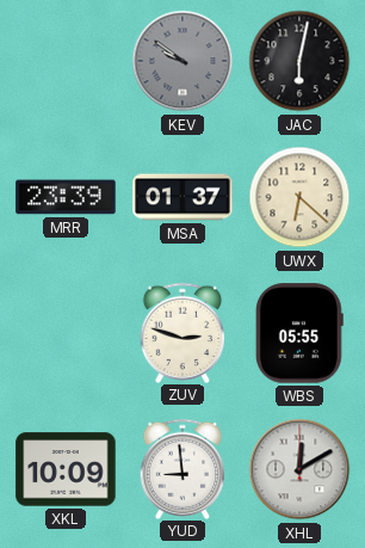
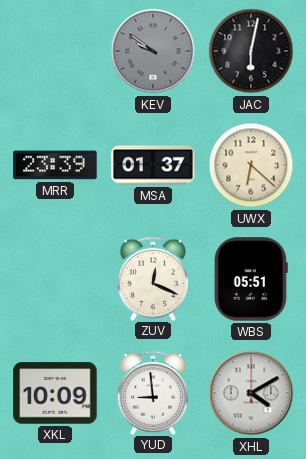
ZUV: 2:48 -> 12:19
WBS: 05:55 -> 05:51
XHL: 12:10 -> 4:10
